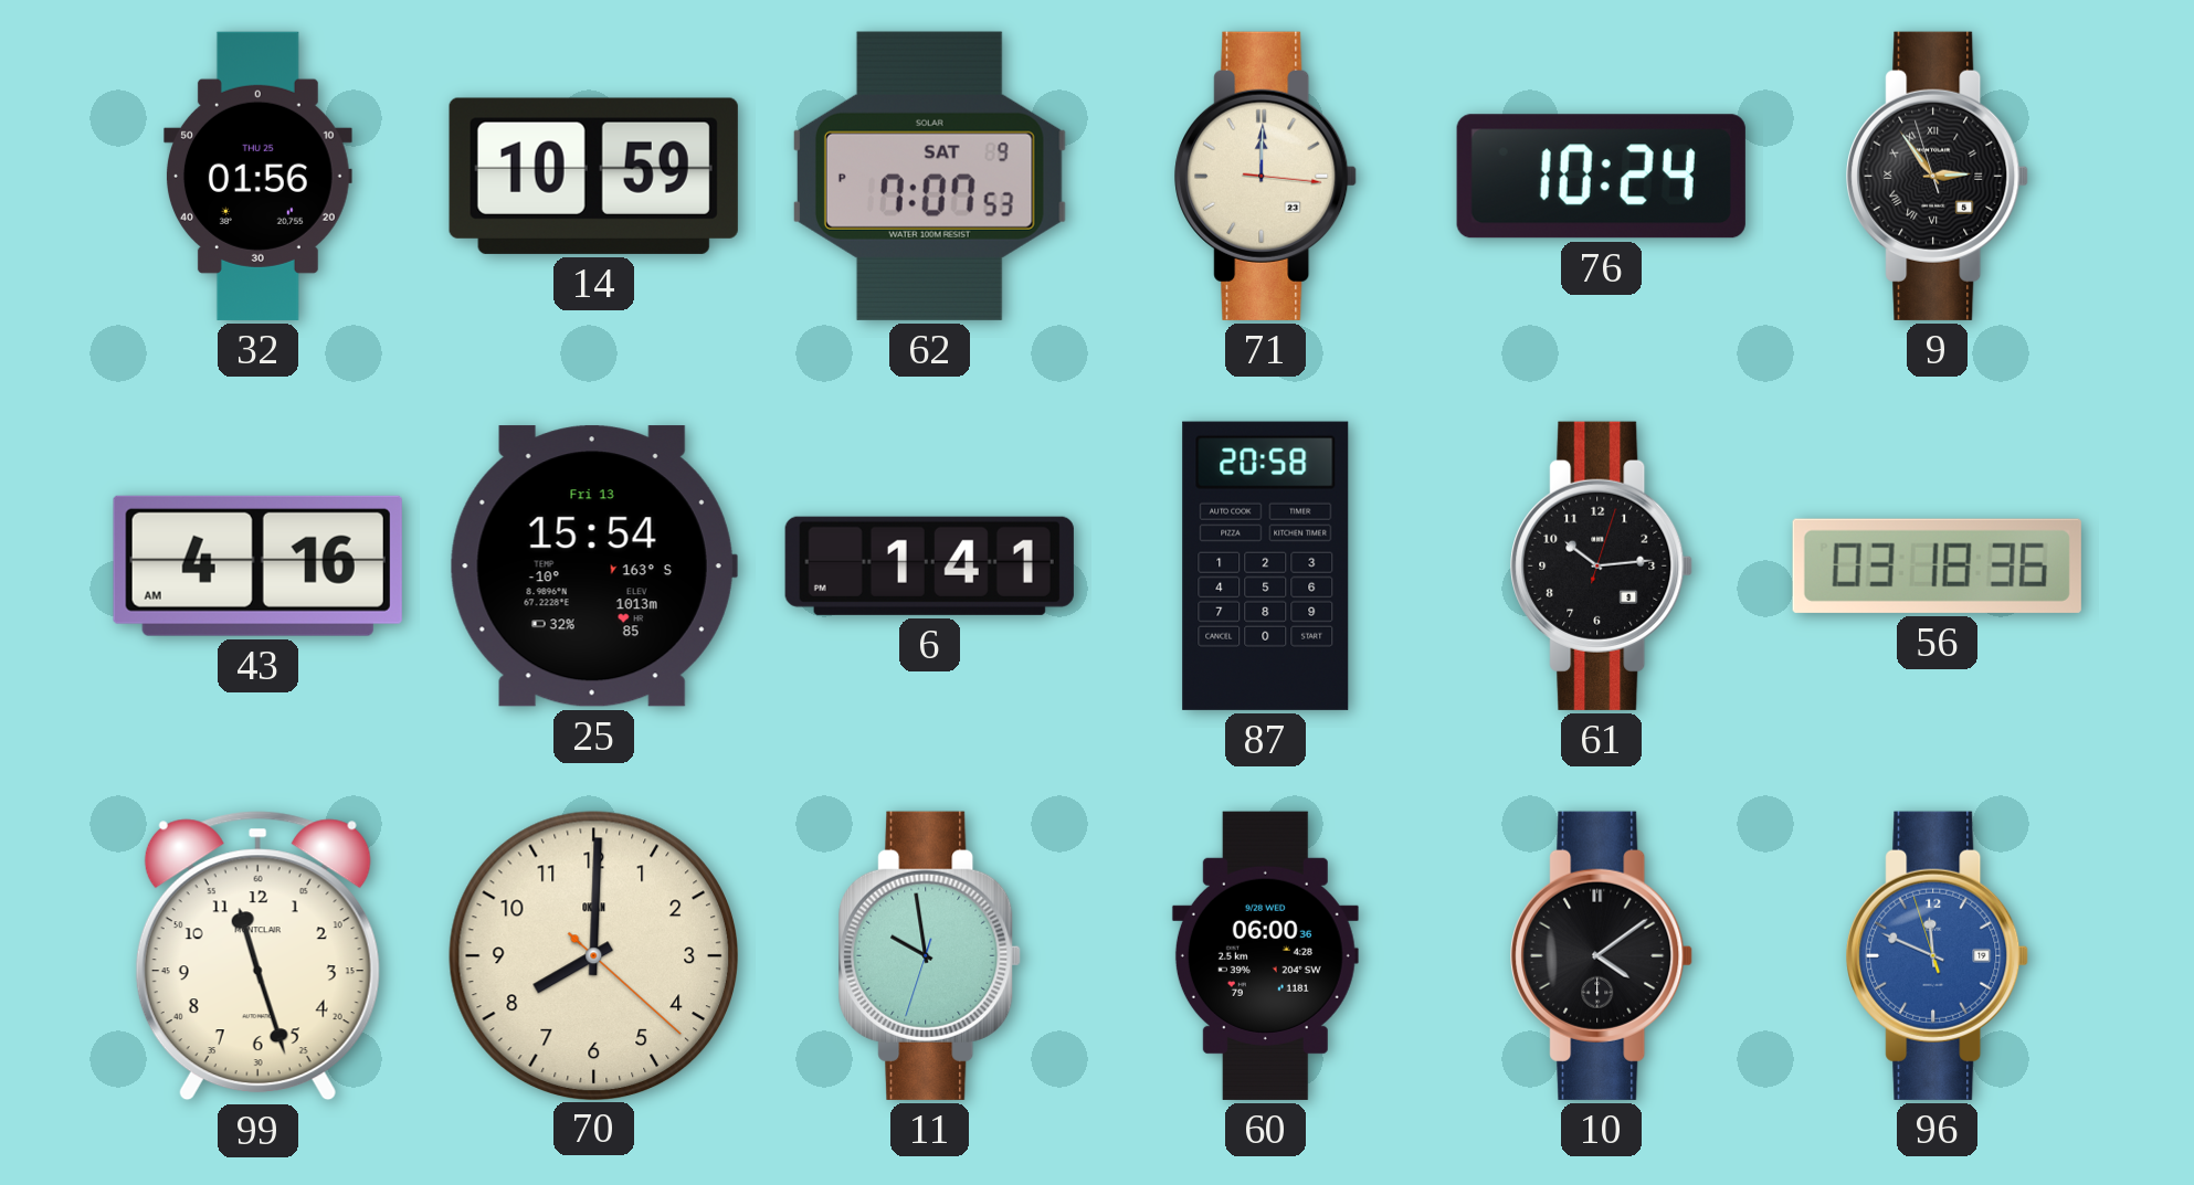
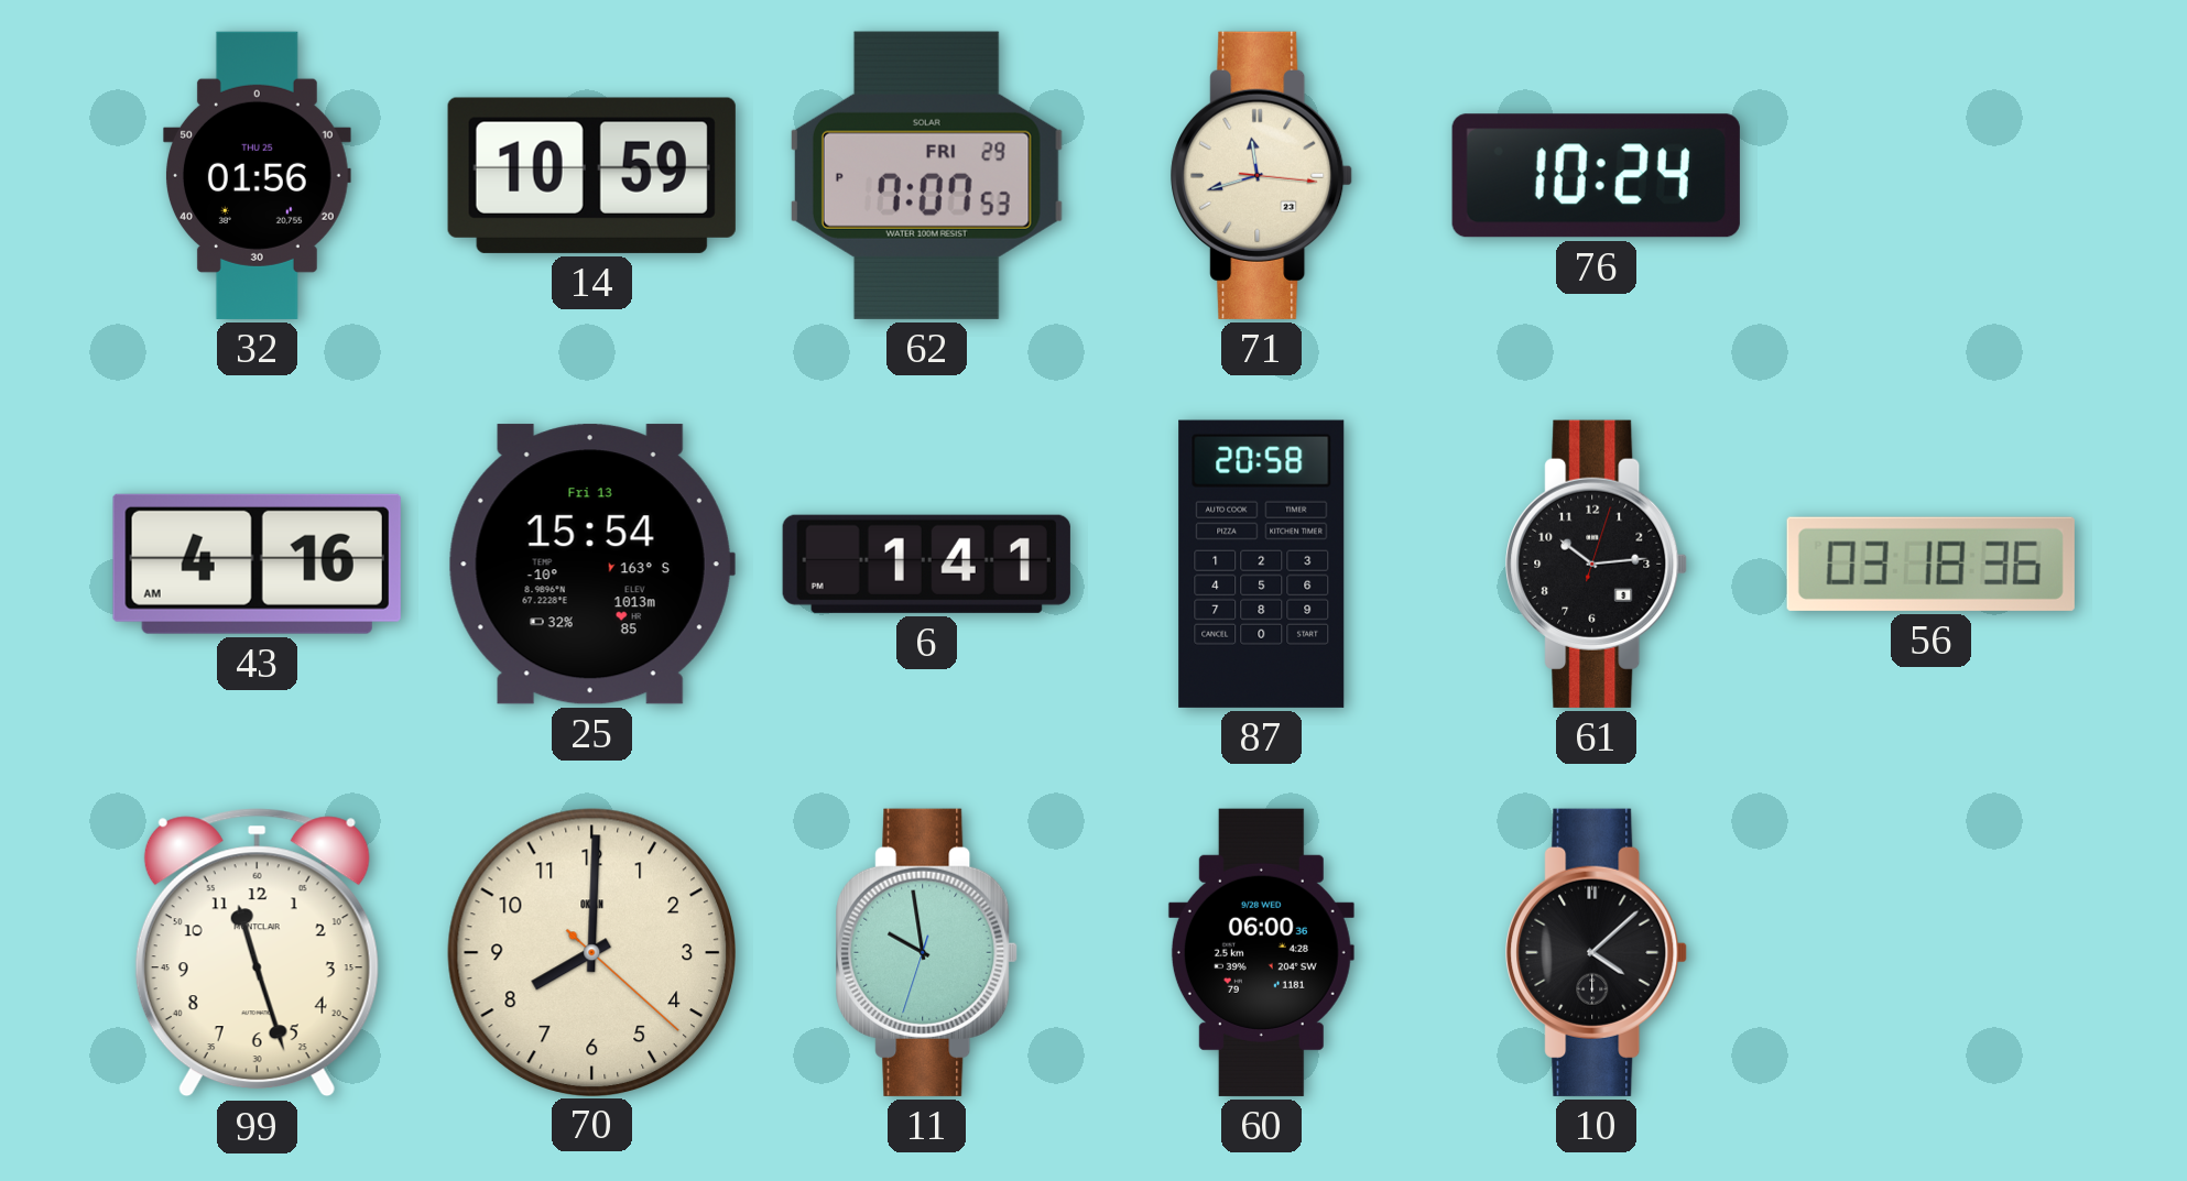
62 date: SAT 9 -> FRI 29
71: 12:00 -> 11:42
9: 2:53 -> none
10: 4:09 -> 4:08
96: 11:48 -> none
